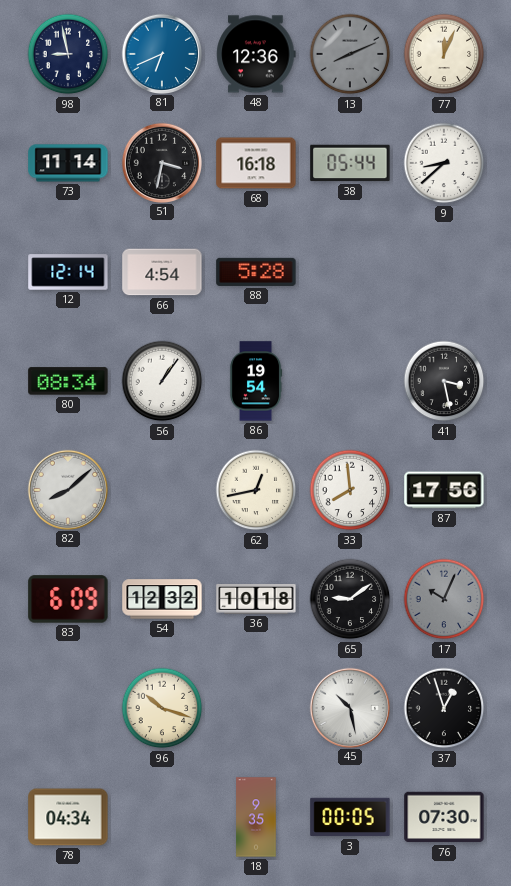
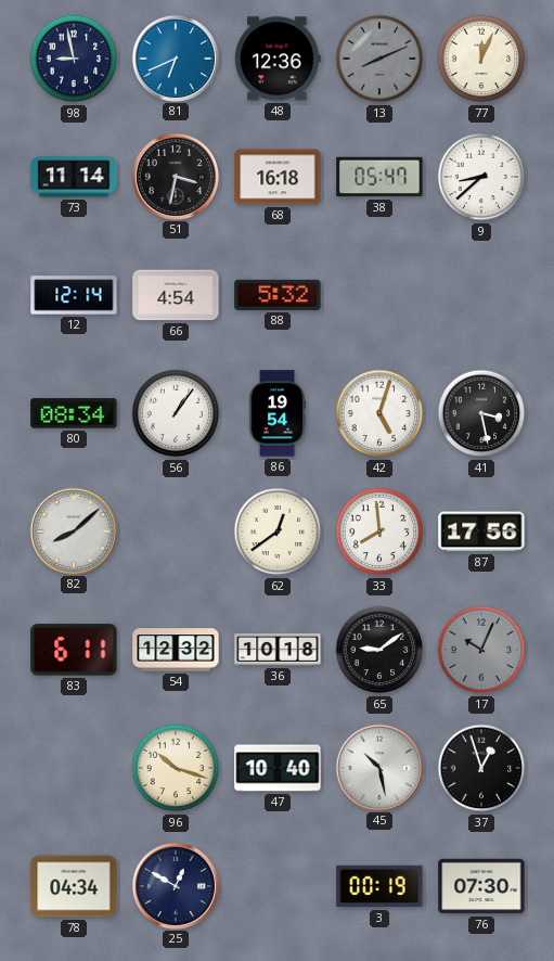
38: 05:44 -> 05:47
88: 5:28 -> 5:32
42: none -> 5:03
62: 12:43 -> 12:39
83: 6:09 -> 6:11
47: none -> 10:40
25: none -> 12:50
18: 9:35 -> none
3: 00:05 -> 00:19
